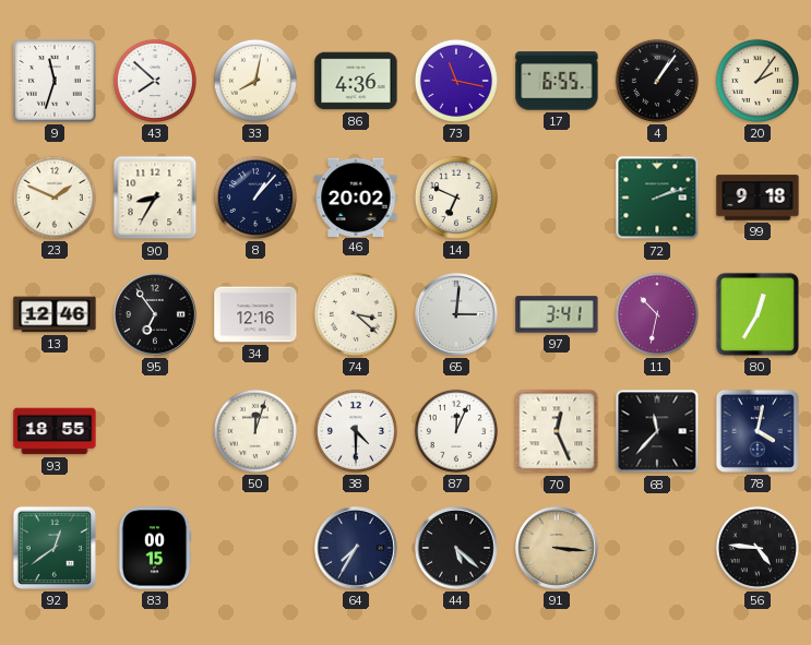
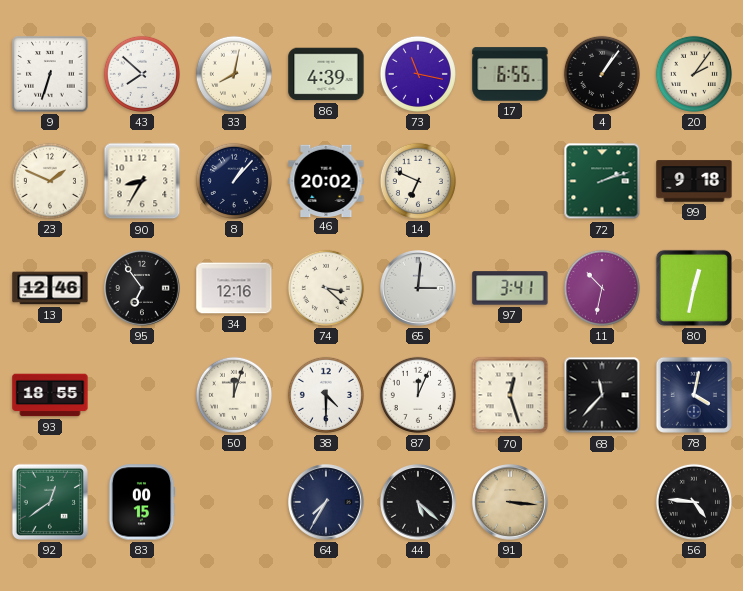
9: 11:33 -> 6:33
86: 4:36 -> 4:39
80: 12:35 -> 12:32
70: 12:26 -> 12:27
